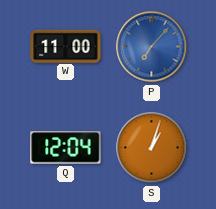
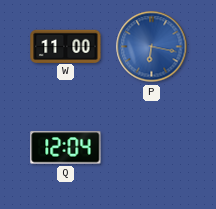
P: 7:07 -> 6:17
S: 1:03 -> none
